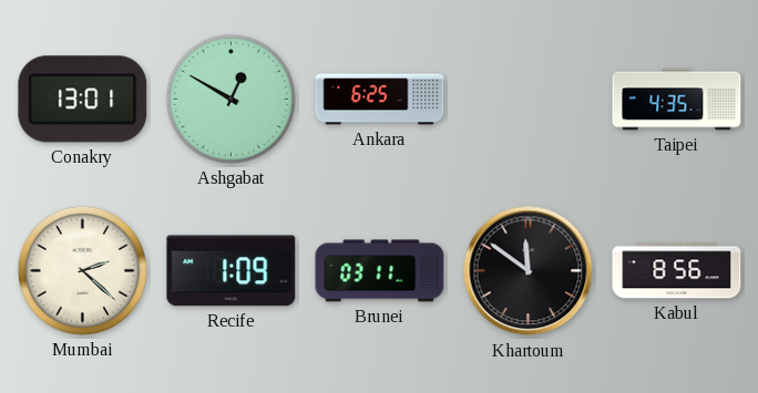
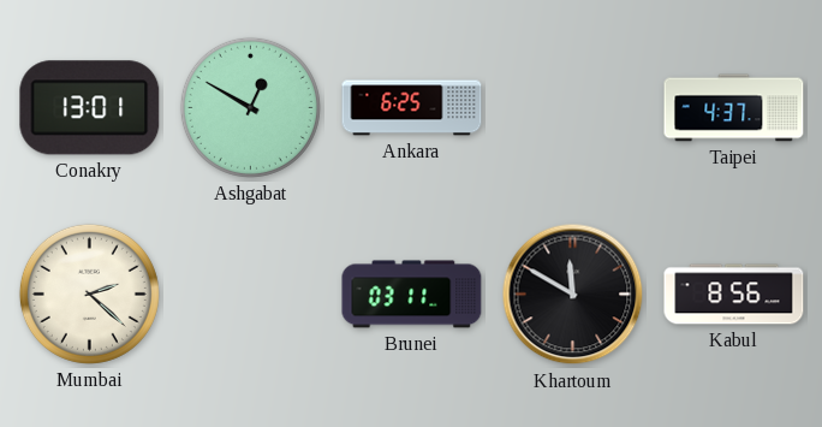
Taipei: 4:35 -> 4:37
Recife: 1:09 -> none
Khartoum: 11:51 -> 11:50
